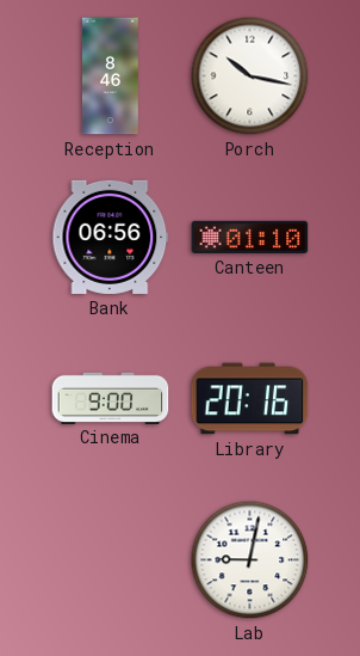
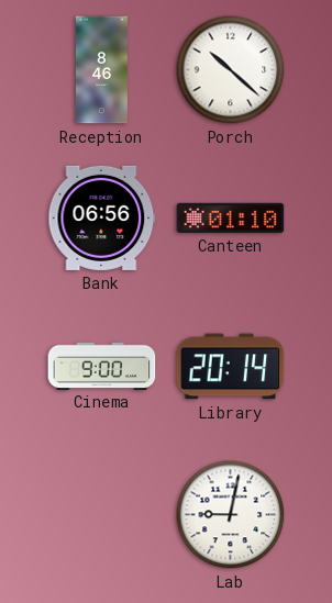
Porch: 10:17 -> 10:22
Library: 20:16 -> 20:14
